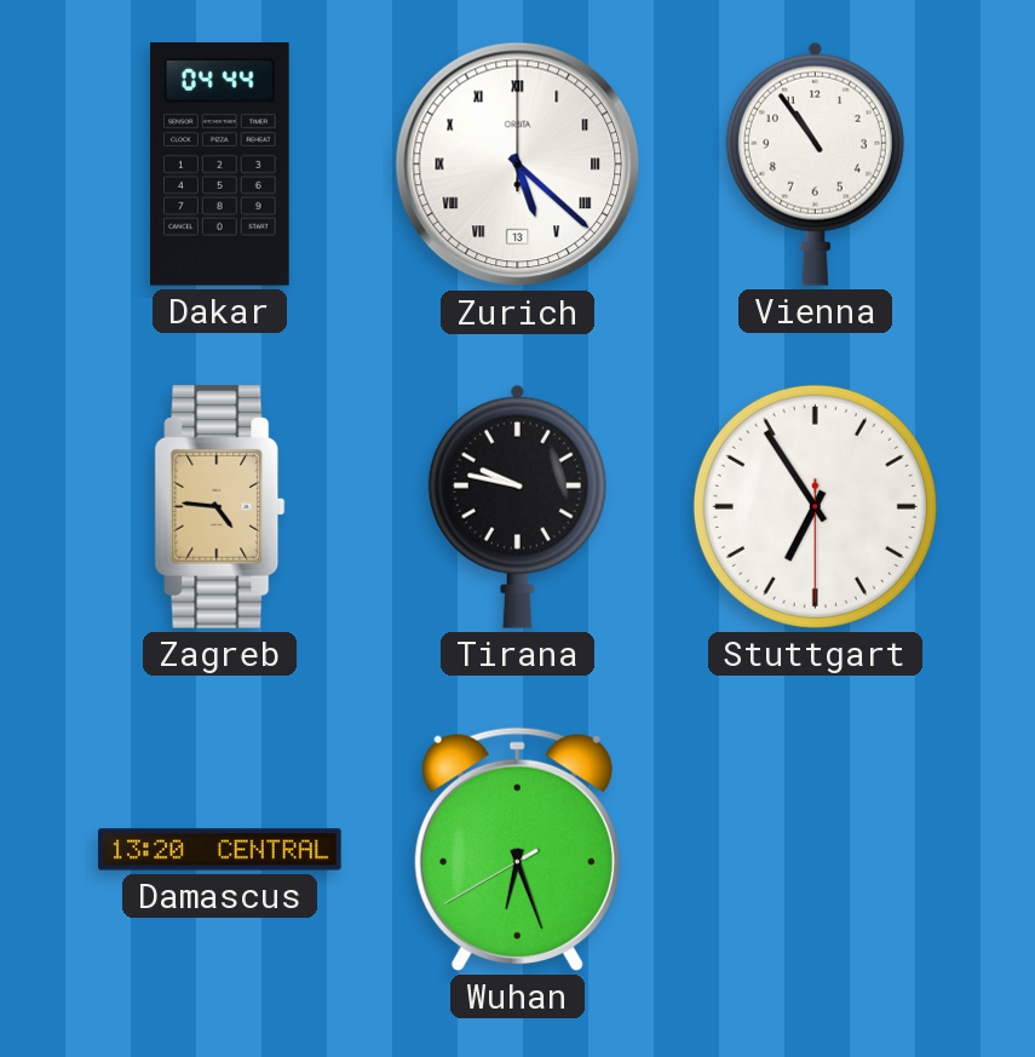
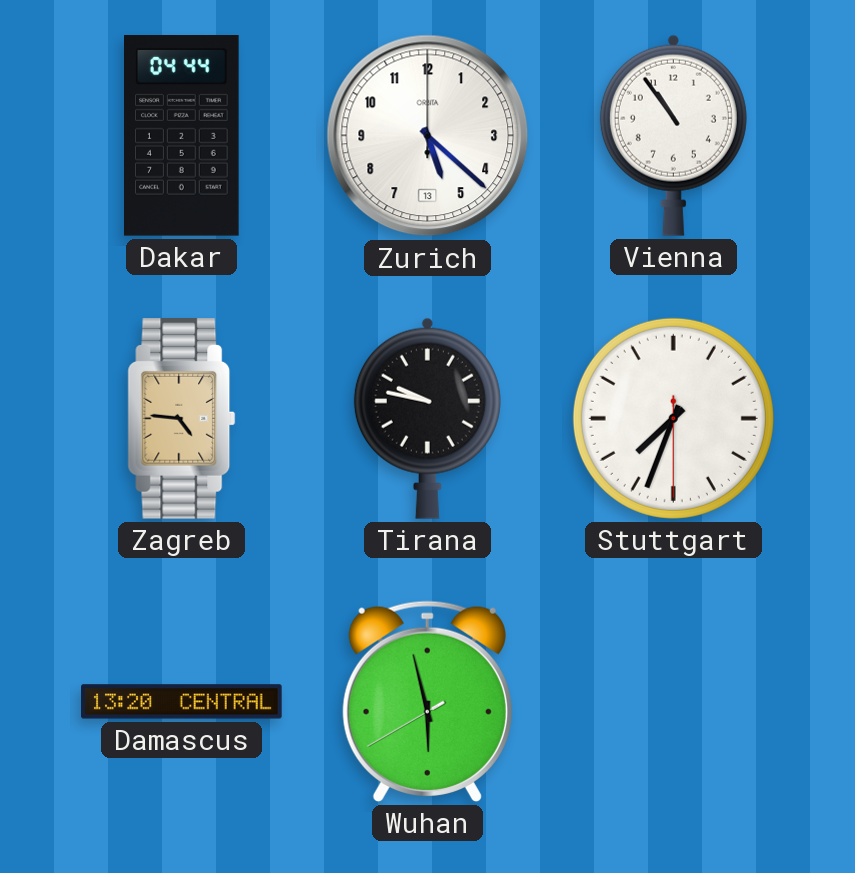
Zurich numerals: Roman -> Arabic
Stuttgart: 6:54 -> 7:33
Wuhan: 6:26 -> 5:57
